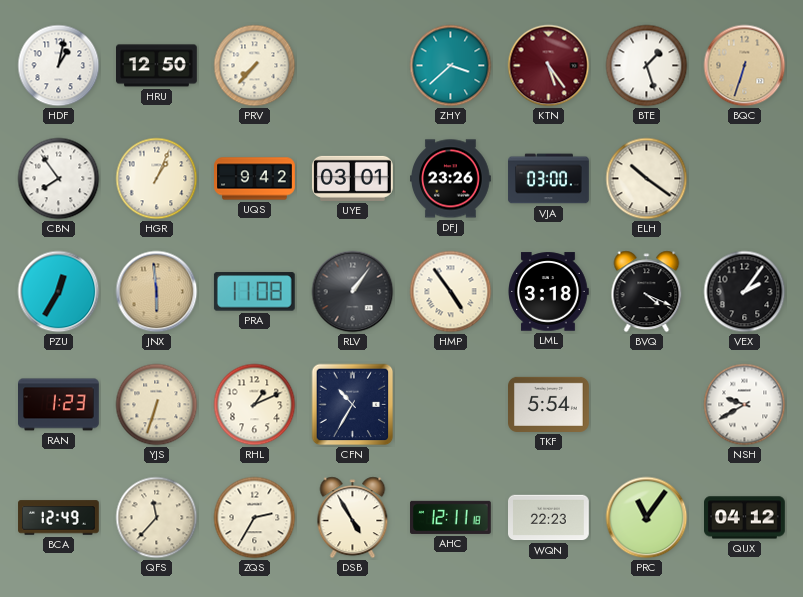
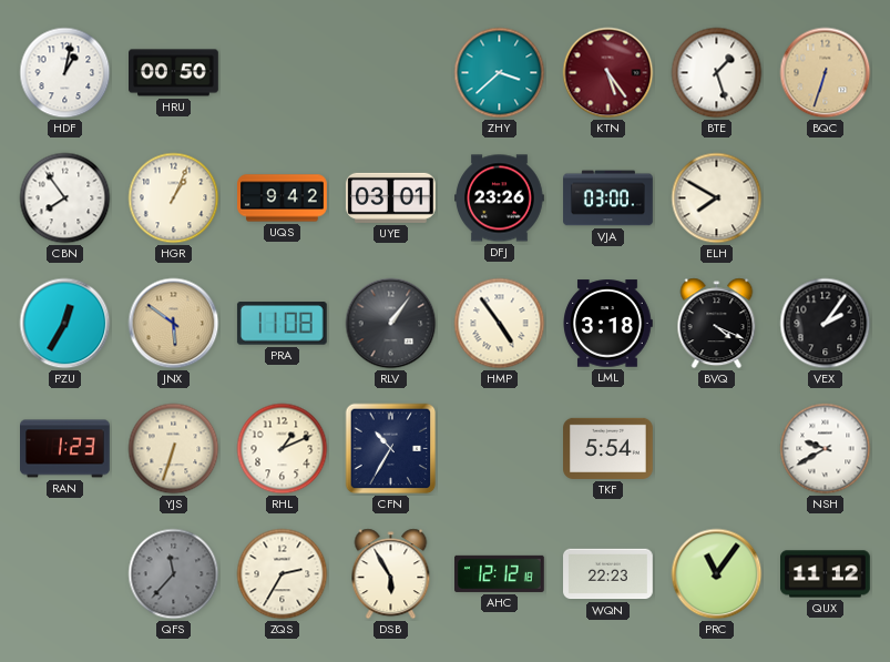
HRU: 12:50 -> 00:50
PRV: 7:37 -> none
ELH: 10:21 -> 7:50
JNX: 5:59 -> 5:51
BCA: 12:49 -> none
QFS dial: cream -> grey
DSB: 4:55 -> 5:55
AHC: 12:11 -> 12:12
QUX: 04:12 -> 11:12
